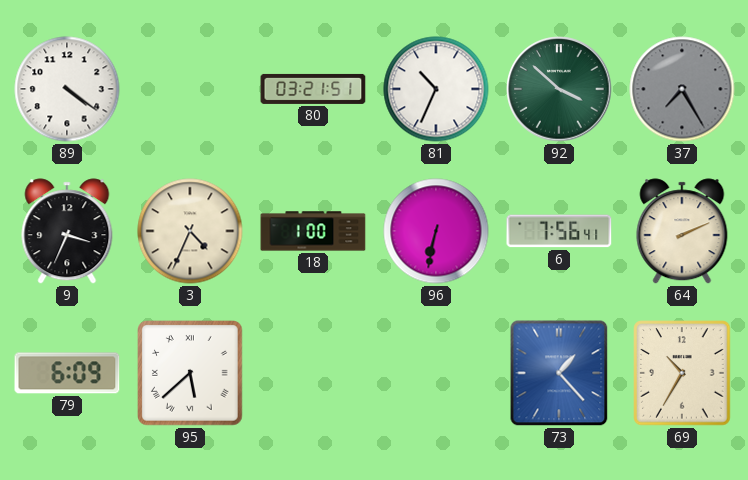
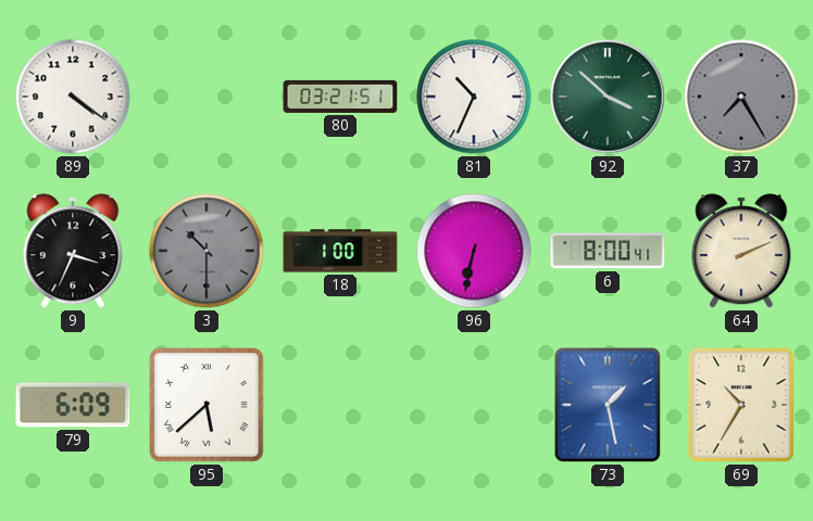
3: 4:34 -> 10:30
3 dial: cream -> grey
6: 7:56 -> 8:00
73: 1:23 -> 1:28
